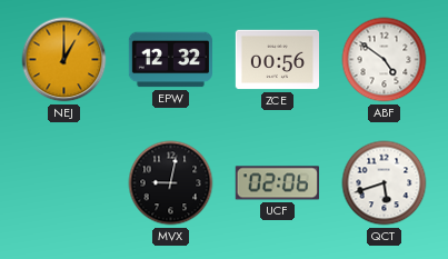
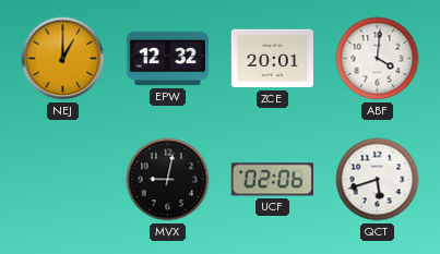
ZCE: 00:56 -> 20:01
ABF: 4:51 -> 4:01
